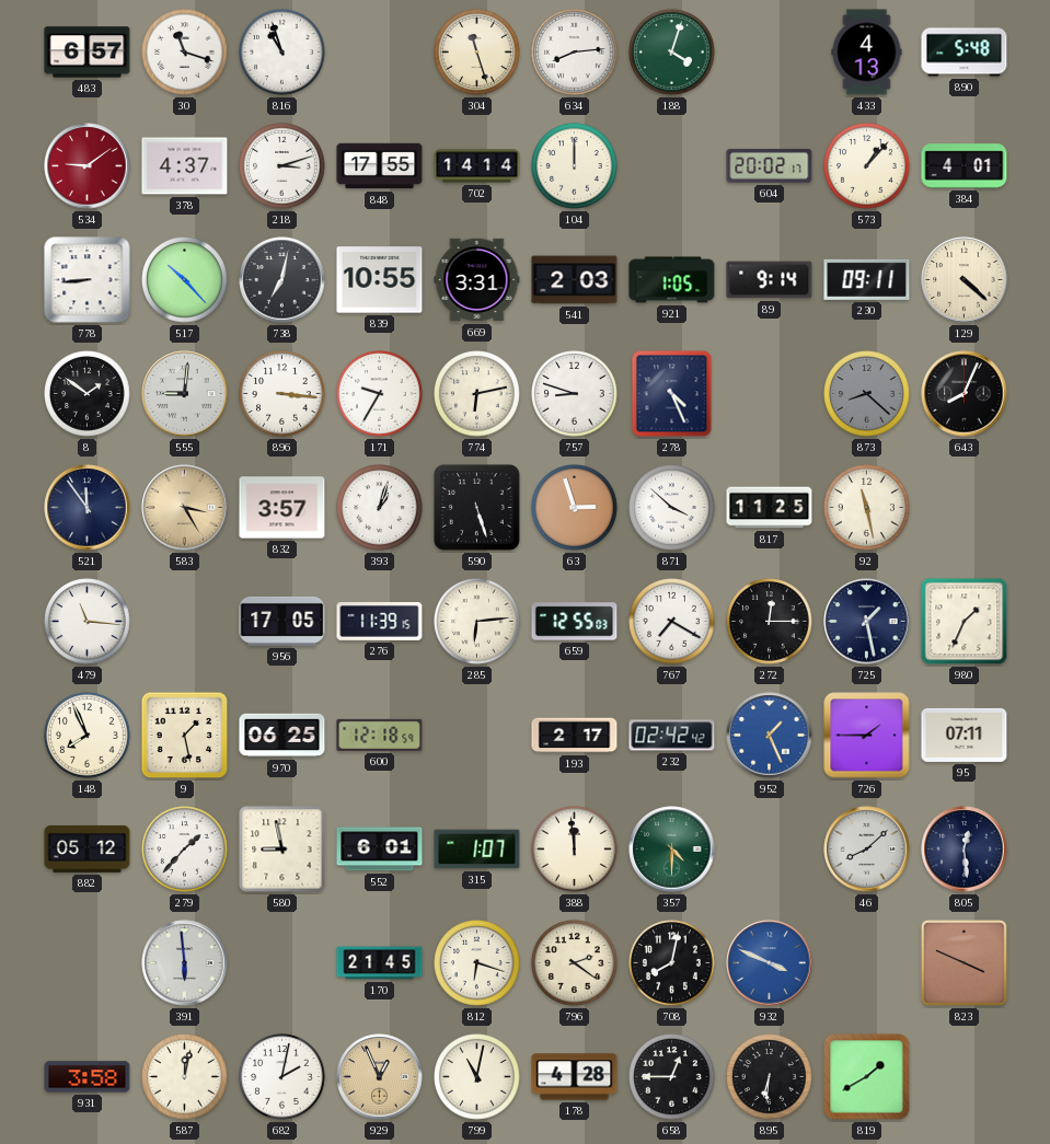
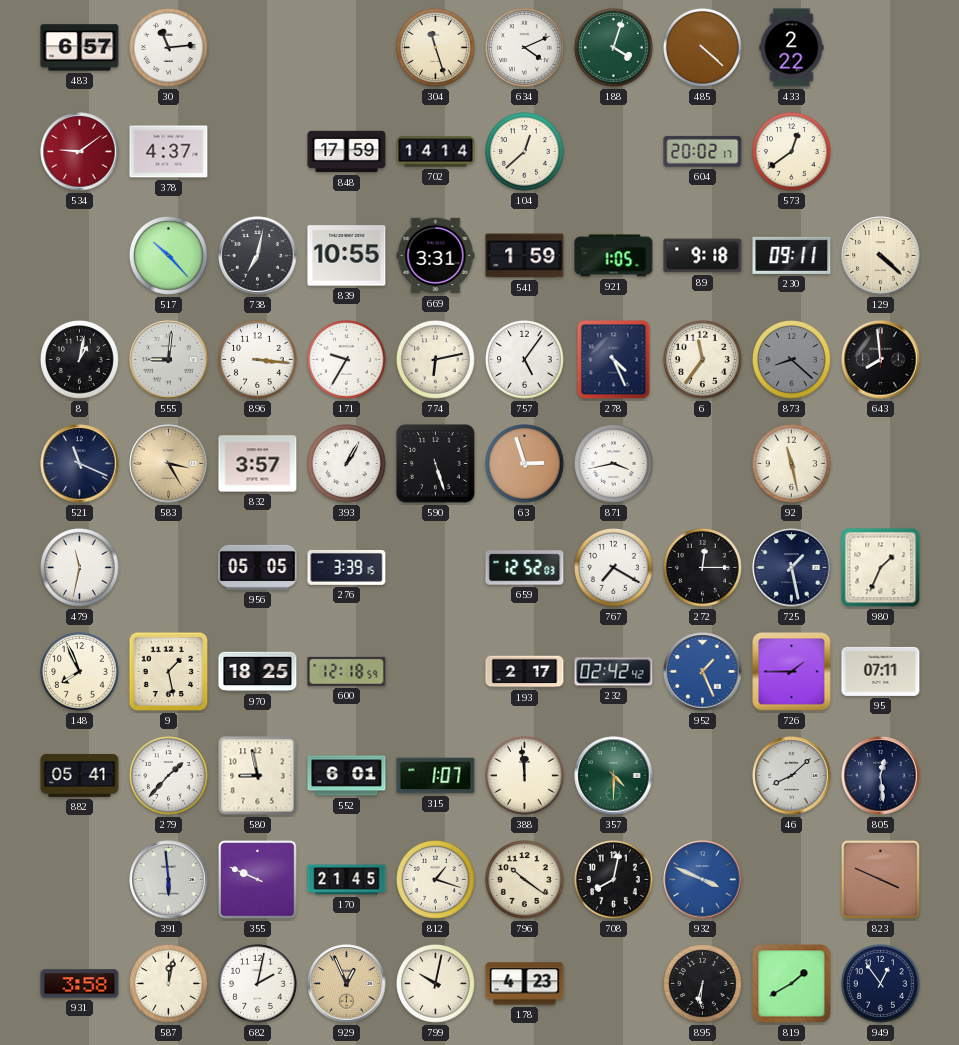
30: 11:18 -> 11:14
816: 10:57 -> none
634: 8:14 -> 4:11
485: none -> 4:22
433: 4:13 -> 2:22
890: 5:48 -> none
218: 3:12 -> none
848: 17:55 -> 17:59
104: 12:00 -> 12:38
573: 1:07 -> 12:39
384: 4:01 -> none
778: 8:44 -> none
541: 2:03 -> 1:59
89: 9:14 -> 9:18
8: 1:51 -> 1:02
757: 8:48 -> 5:06
6: none -> 11:36
643: 8:04 -> 7:59
521: 11:54 -> 11:19
393: 1:03 -> 1:05
871: 3:52 -> 3:43
817: 11:25 -> none
479: 11:16 -> 11:32
956: 17:05 -> 05:05
276: 11:39 -> 3:39
285: 6:14 -> none
659: 12:55 -> 12:52
970: 06:25 -> 18:25
882: 05:12 -> 05:41
355: none -> 9:49
812: 6:18 -> 1:18
796: 2:21 -> 10:21
799: 11:02 -> 10:02
178: 4:28 -> 4:23
658: 12:45 -> none
949: none -> 12:54
